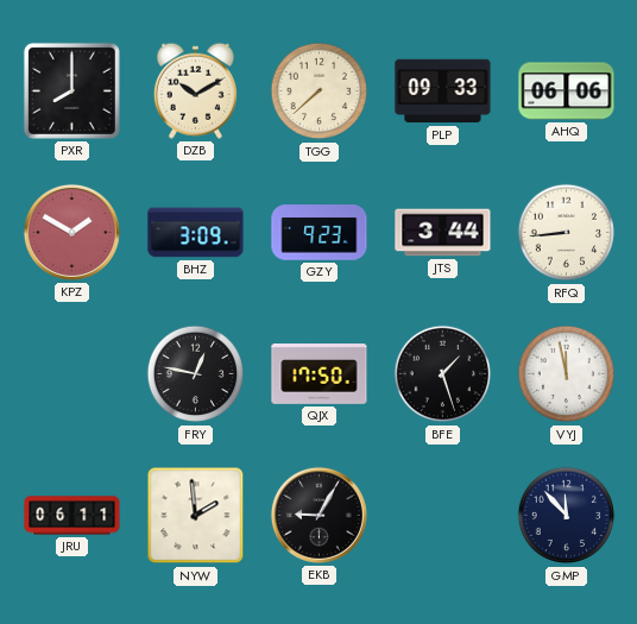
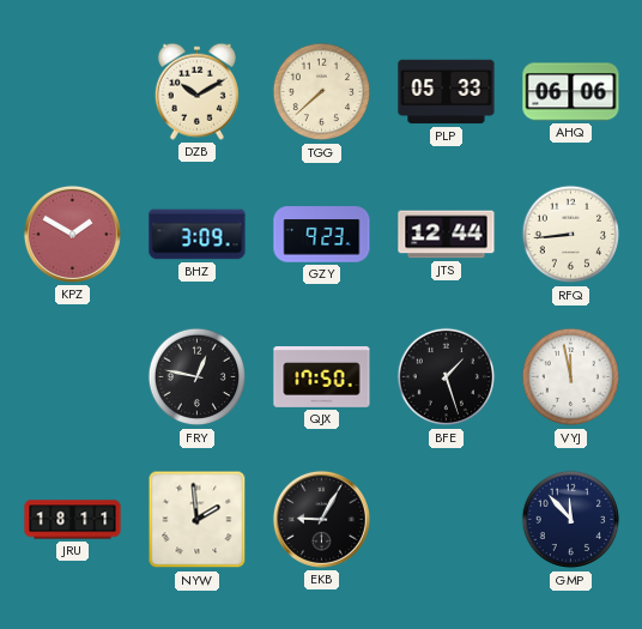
PXR: 8:00 -> none
PLP: 09:33 -> 05:33
JTS: 3:44 -> 12:44
JRU: 06:11 -> 18:11
